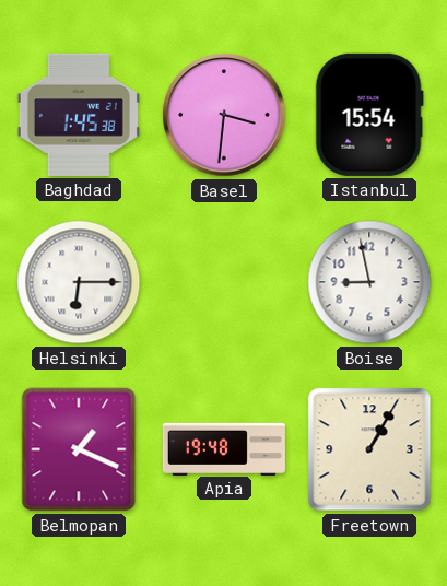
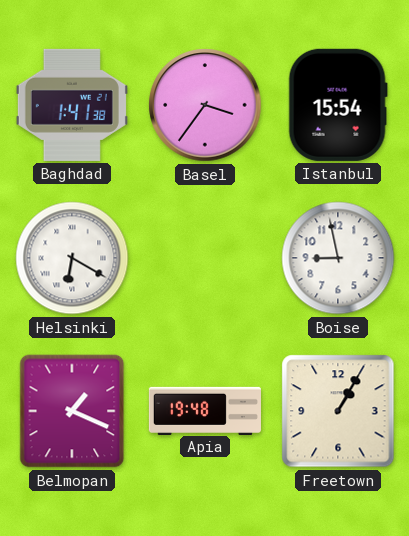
Baghdad: 1:45 -> 1:41
Basel: 3:31 -> 3:36
Helsinki: 6:15 -> 6:20
